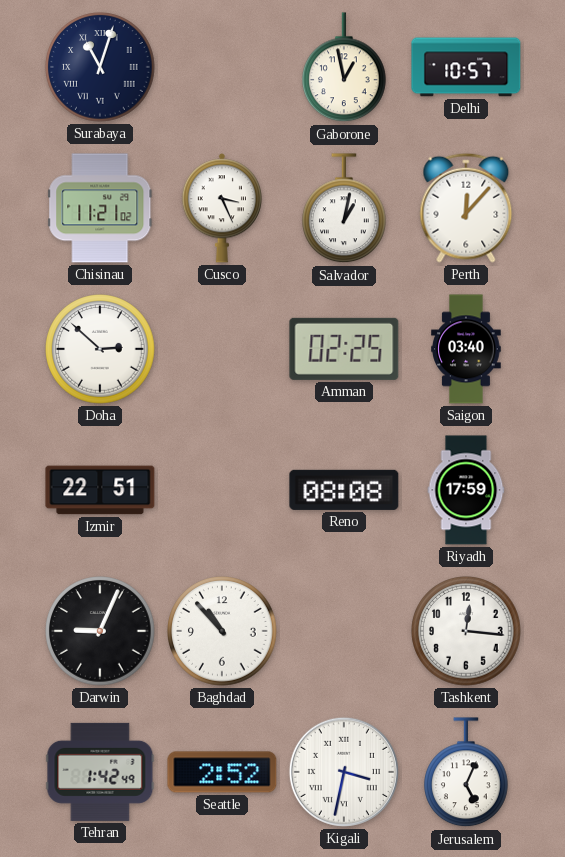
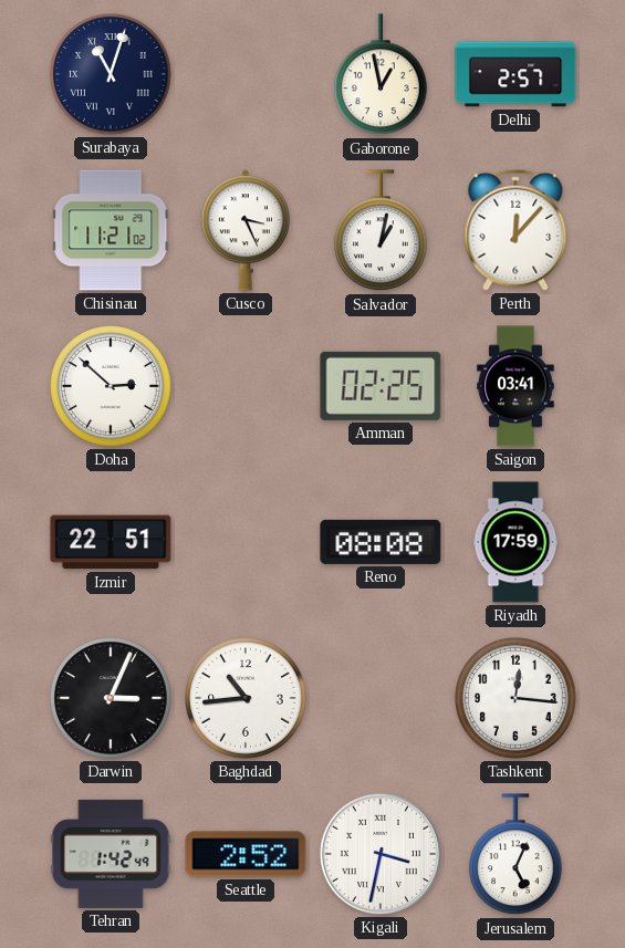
Delhi: 10:57 -> 2:57
Saigon: 03:40 -> 03:41
Darwin: 9:04 -> 3:04
Baghdad: 10:53 -> 10:44
